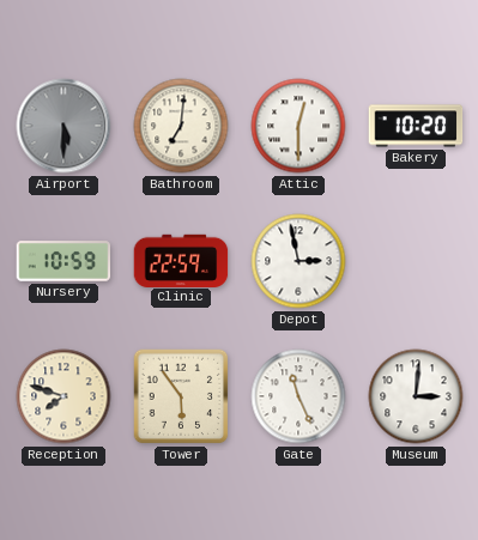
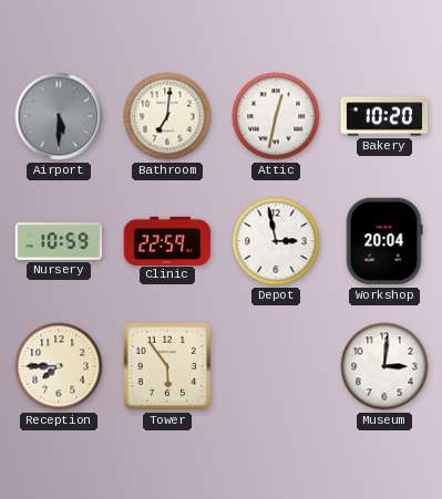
Attic: 12:30 -> 12:32
Workshop: none -> 20:04
Reception: 7:48 -> 7:45
Gate: 11:26 -> none
